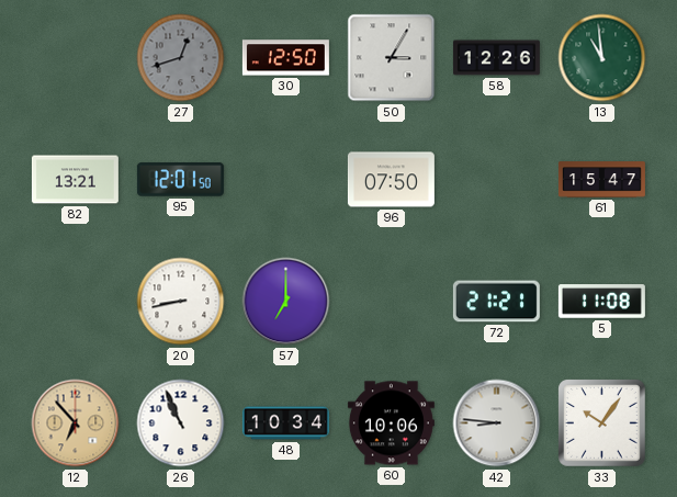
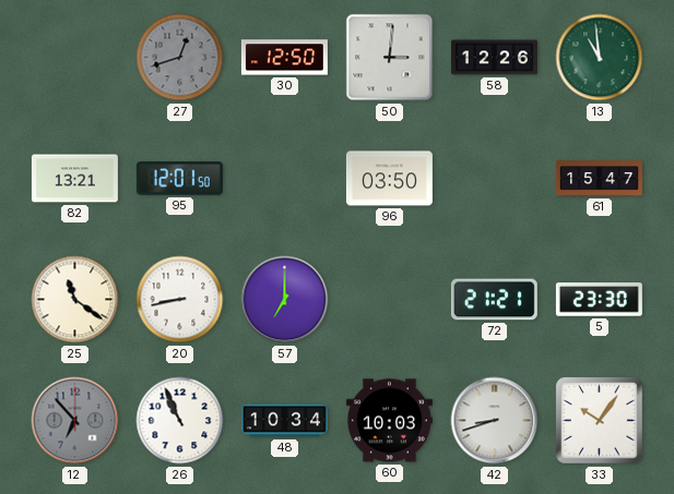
50: 3:05 -> 3:01
96: 07:50 -> 03:50
25: none -> 11:21
5: 11:08 -> 23:30
12 dial: champagne -> grey
60: 10:06 -> 10:03
42: 8:46 -> 8:42
